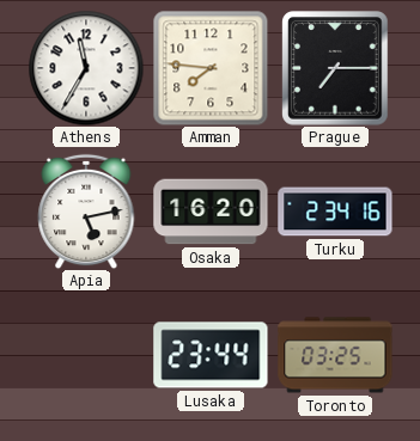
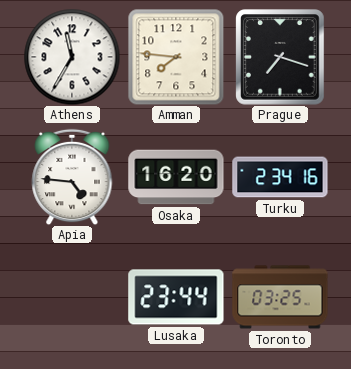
Prague: 7:15 -> 7:18
Apia: 5:13 -> 4:46
